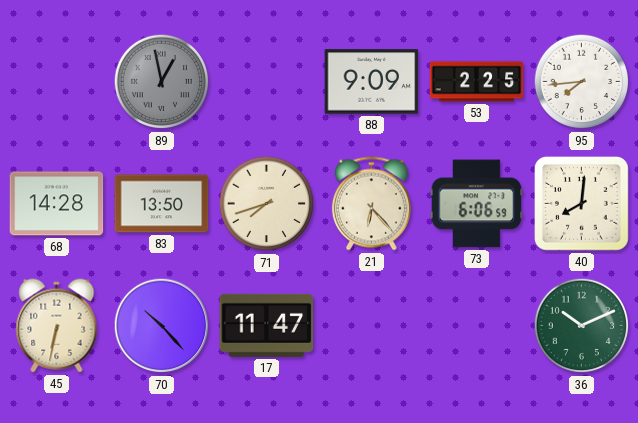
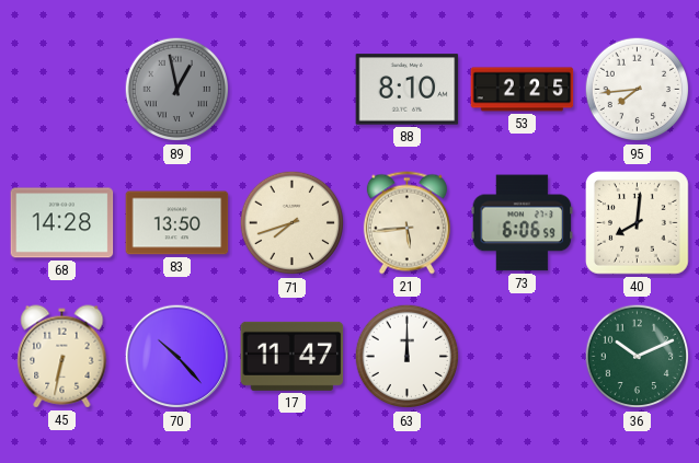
88: 9:09 -> 8:10
21: 6:23 -> 5:44
63: none -> 12:00
